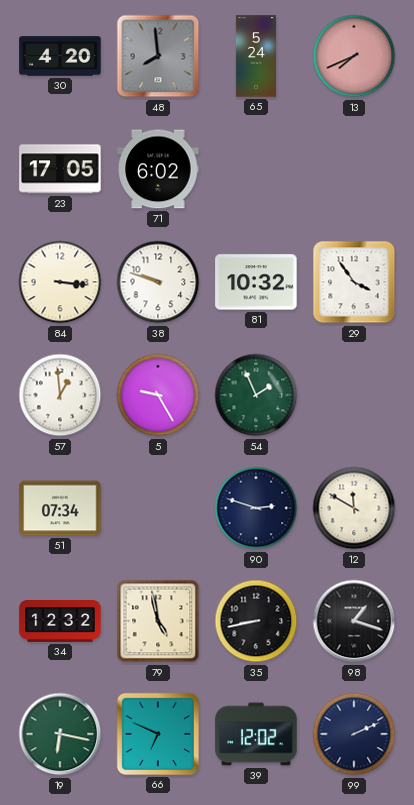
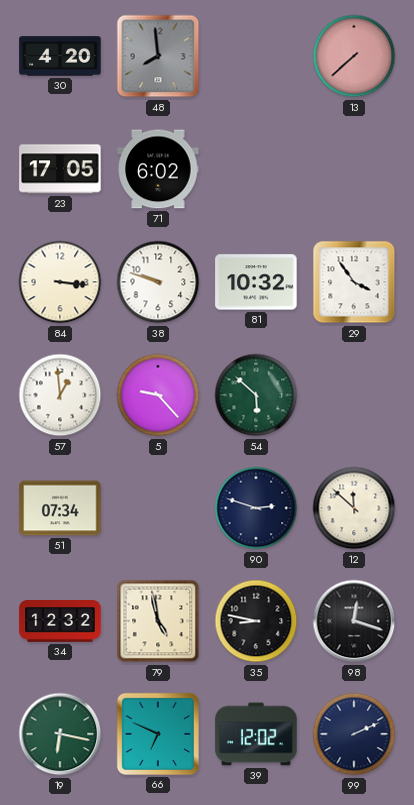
65: 5:24 -> none
13: 7:41 -> 7:38
5: 9:25 -> 9:23
54: 1:56 -> 5:52
12: 11:50 -> 11:52
35: 8:43 -> 8:47
98: 1:18 -> 12:18
